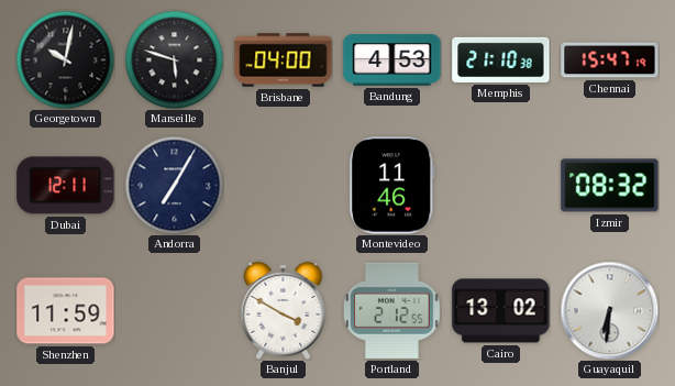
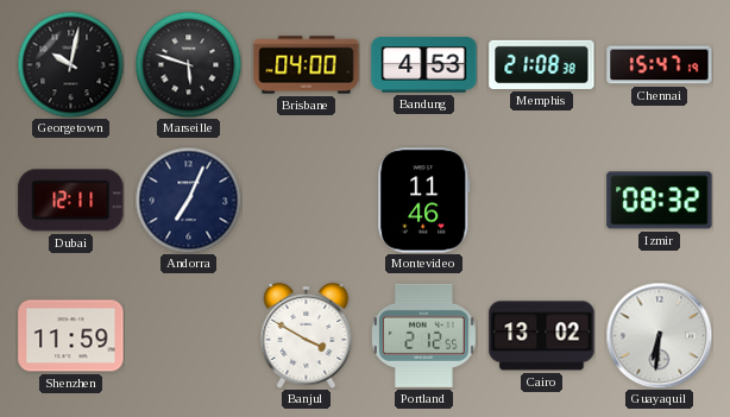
Memphis: 21:10 -> 21:08
Andorra: 7:05 -> 7:04
